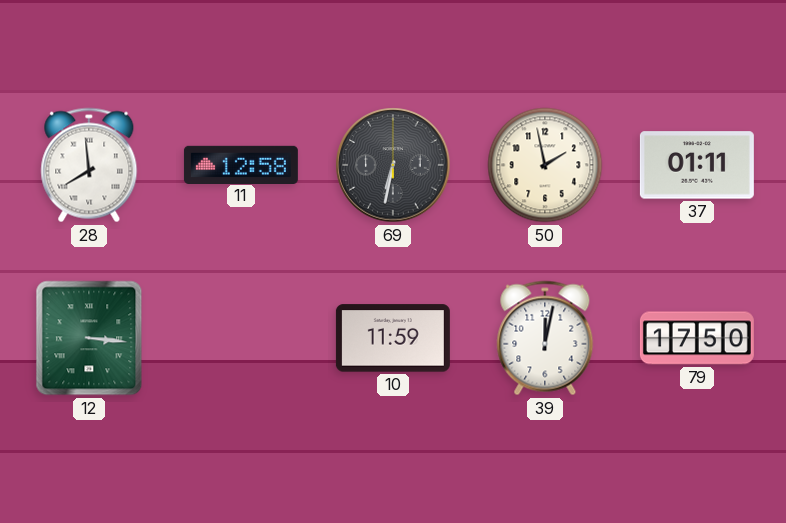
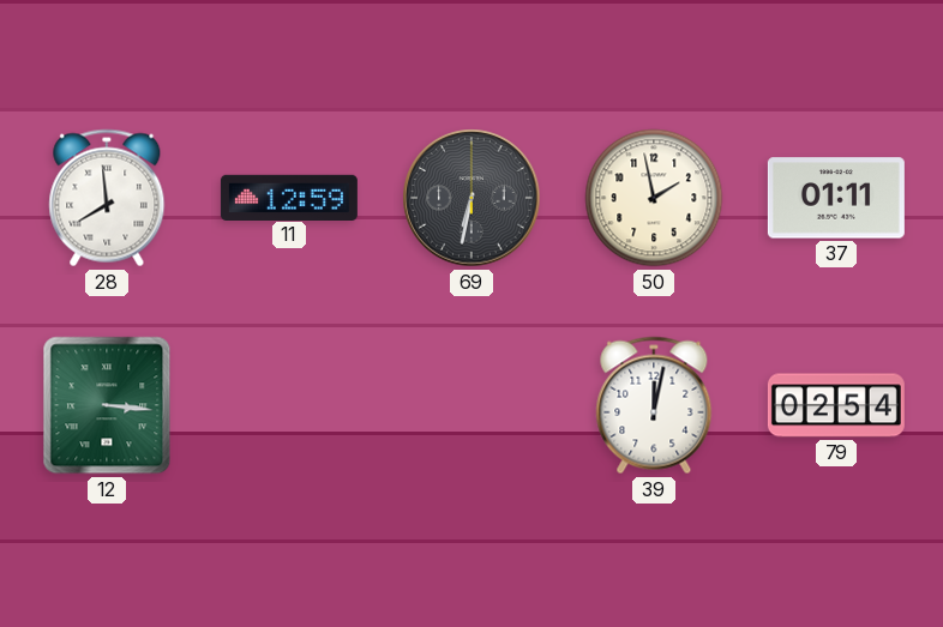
11: 12:58 -> 12:59
10: 11:59 -> none
79: 17:50 -> 02:54
